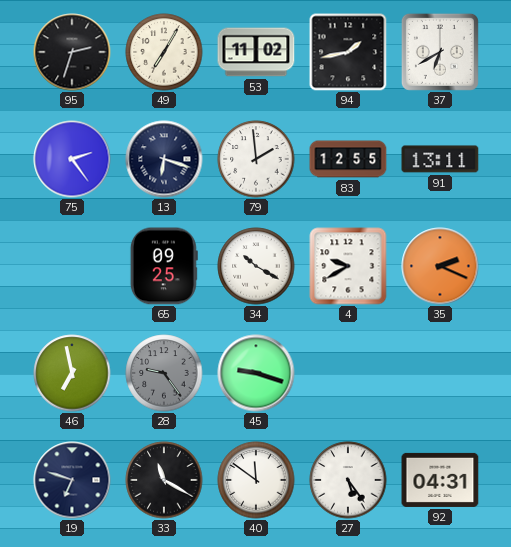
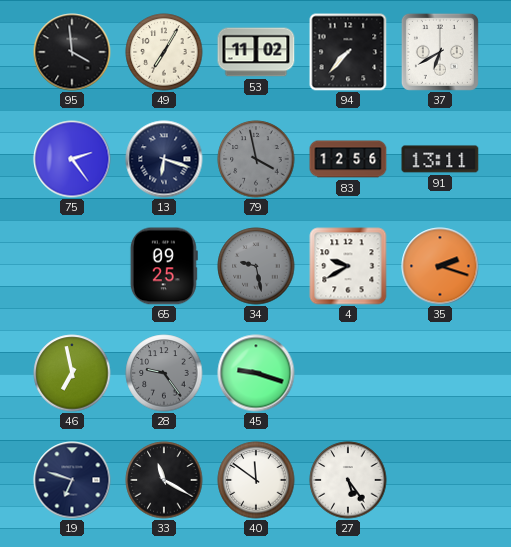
95: 2:33 -> 3:59
94: 1:43 -> 7:37
79: 1:59 -> 3:58
79 dial: white -> grey
83: 12:55 -> 12:56
34: 10:20 -> 9:28
34 dial: white -> grey
35: 2:19 -> 2:18
92: 04:31 -> none
